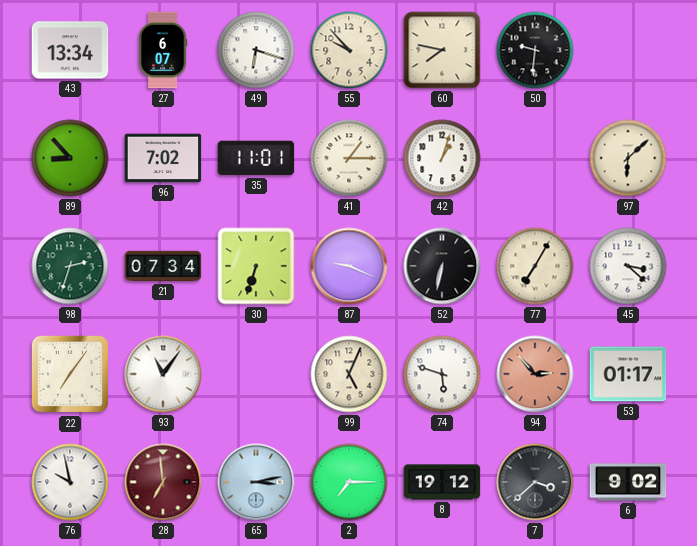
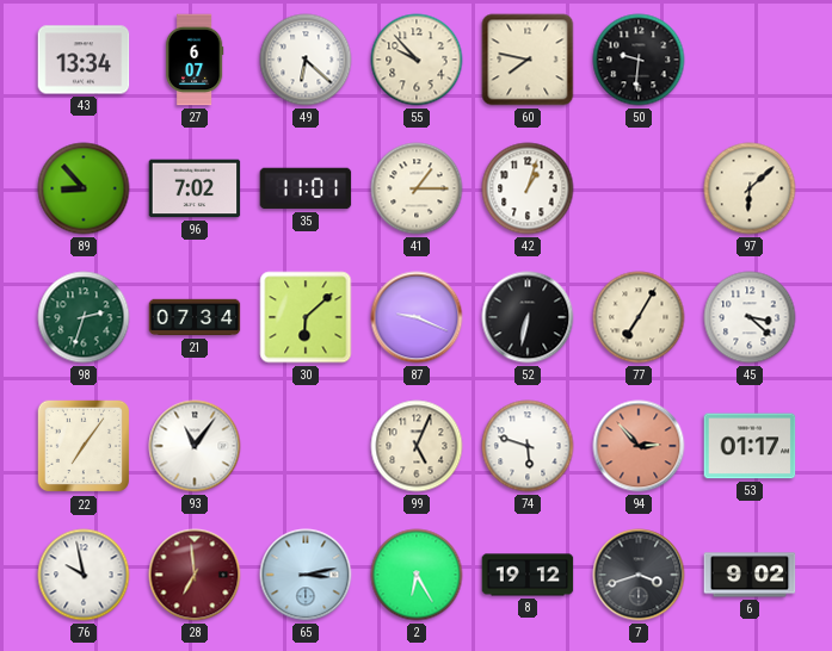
49: 6:18 -> 6:22
30: 6:33 -> 6:08
2: 7:15 -> 6:25
7: 3:38 -> 3:42
